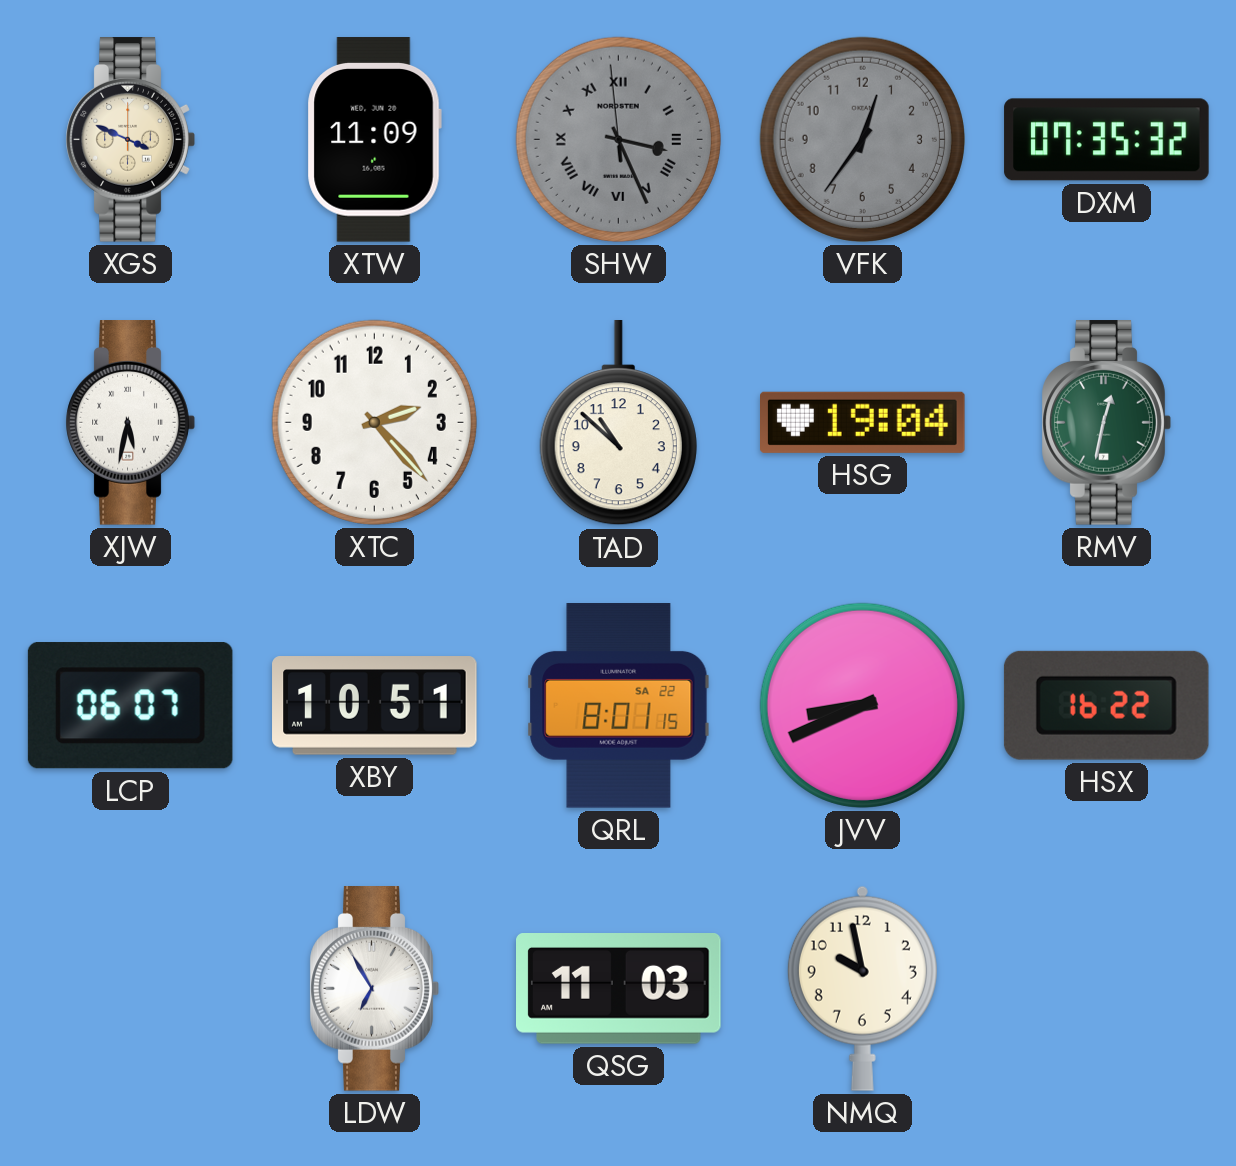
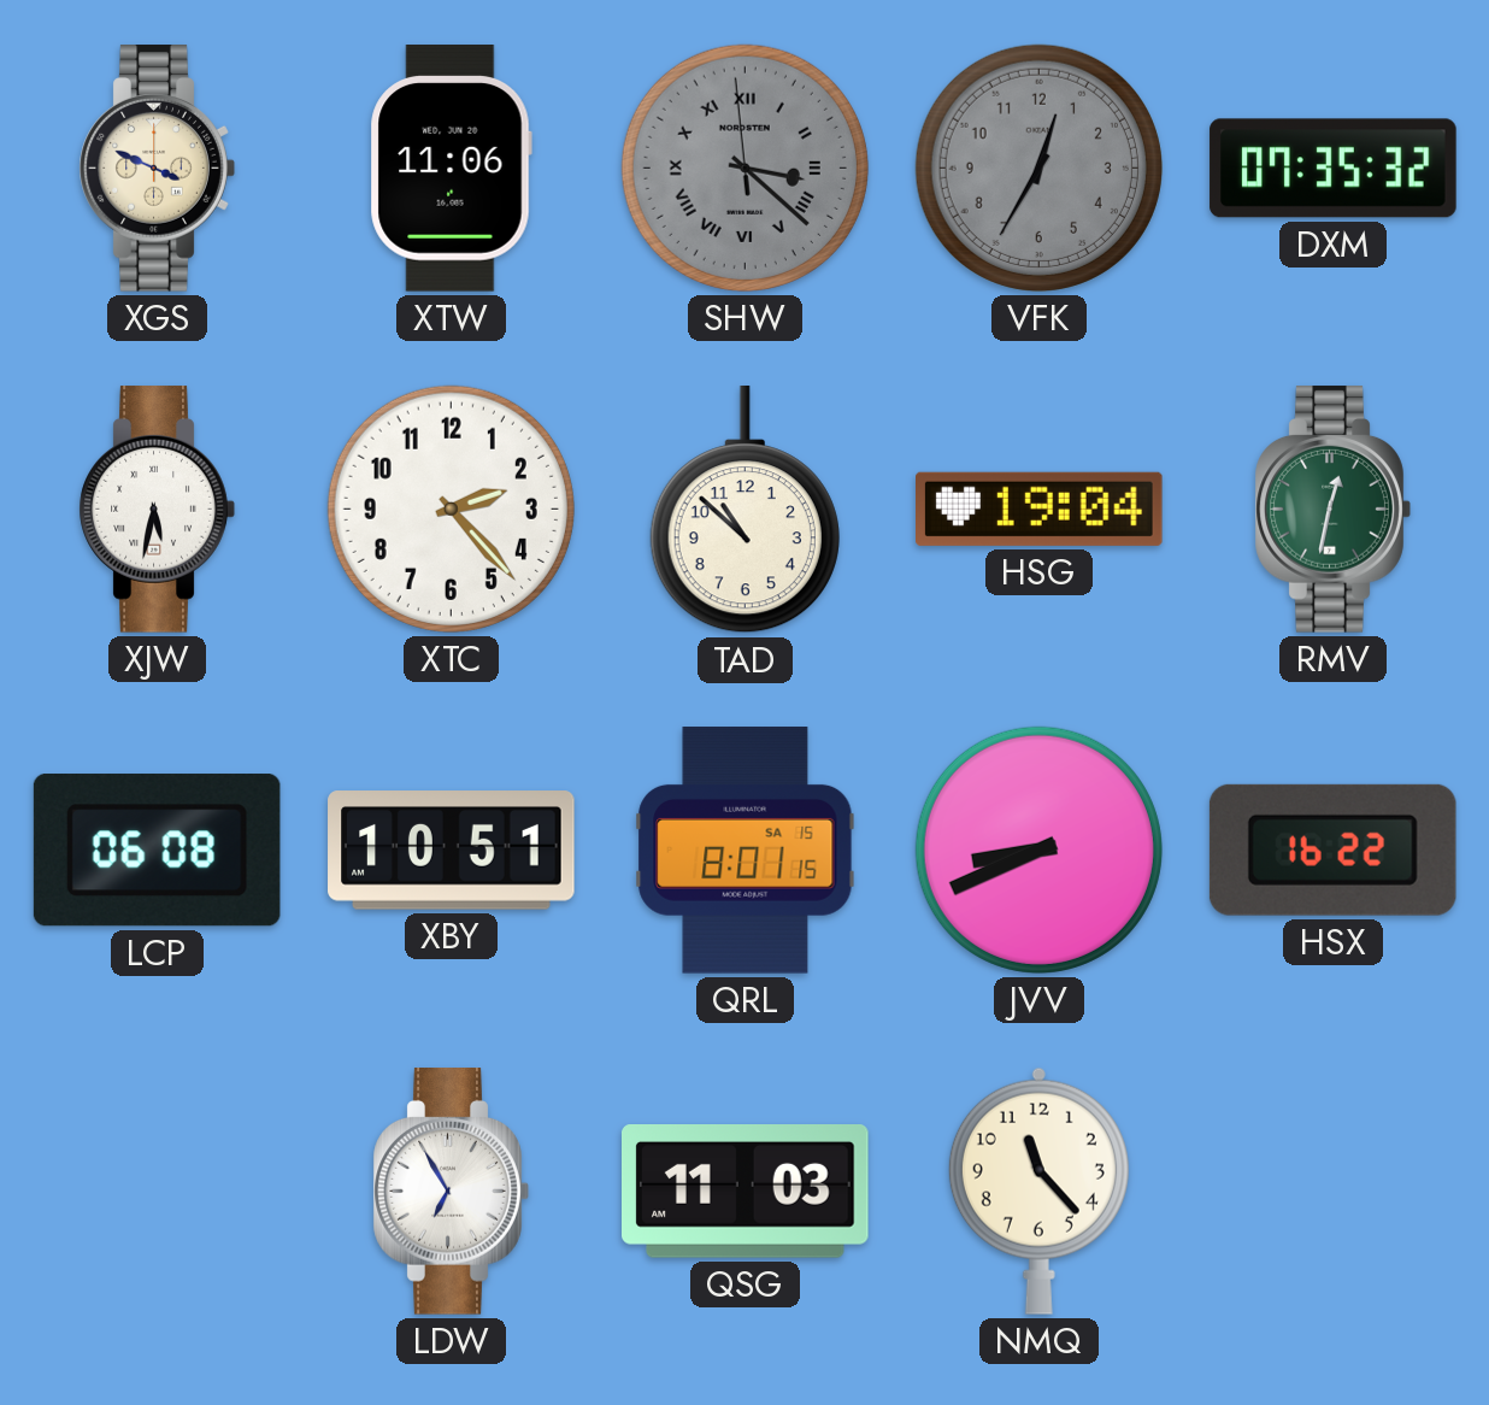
XTW: 11:09 -> 11:06
SHW: 3:25 -> 3:21
VFK: 12:36 -> 12:35
LCP: 06:07 -> 06:08
QRL date: SA 22 -> SA 15
NMQ: 9:58 -> 11:23
